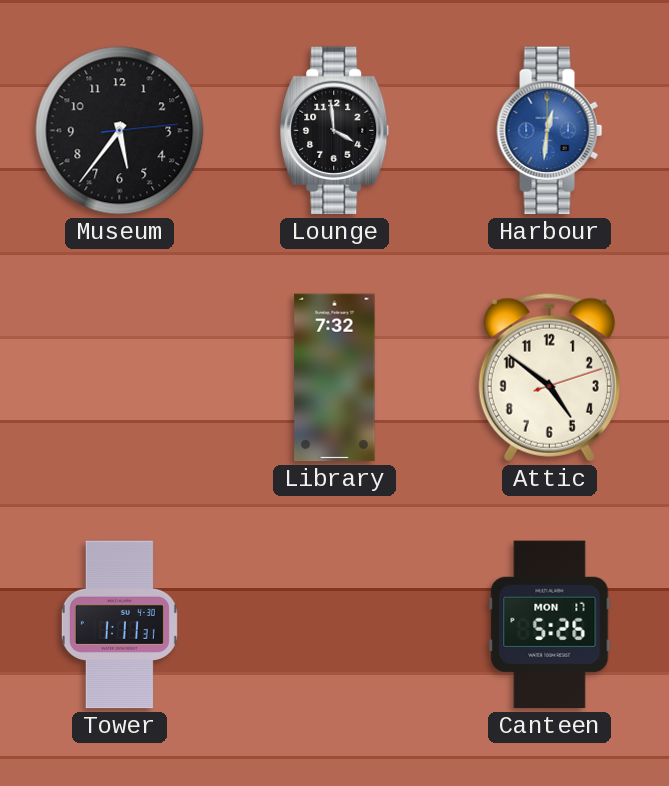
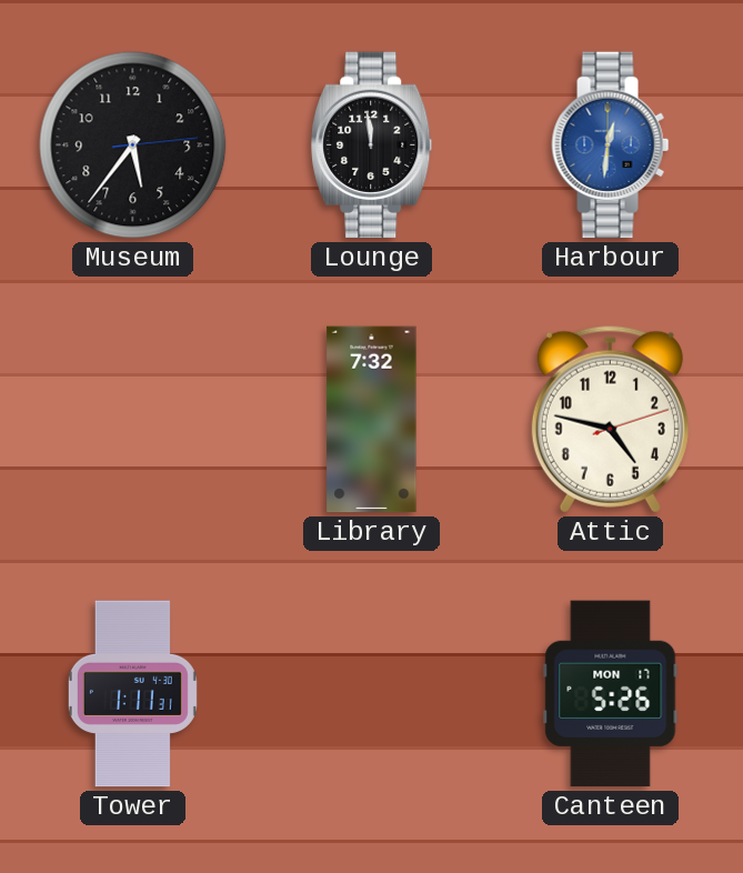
Lounge: 3:59 -> 11:59
Attic: 4:51 -> 4:47
